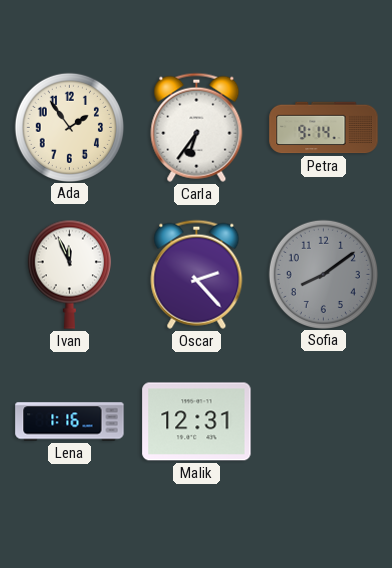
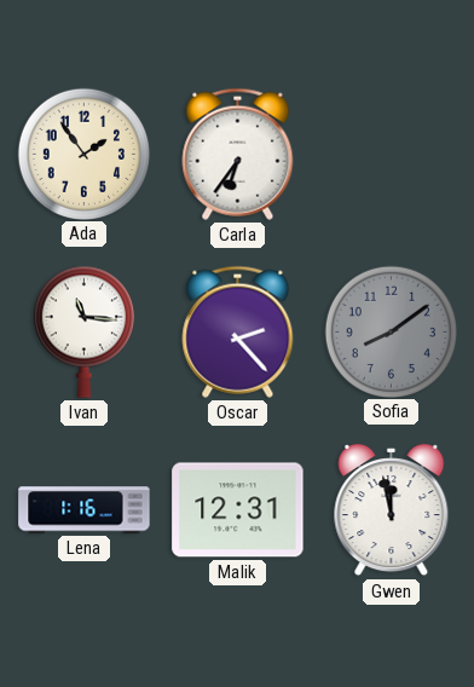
Petra: 9:14 -> none
Ivan: 11:56 -> 11:16
Gwen: none -> 11:58
